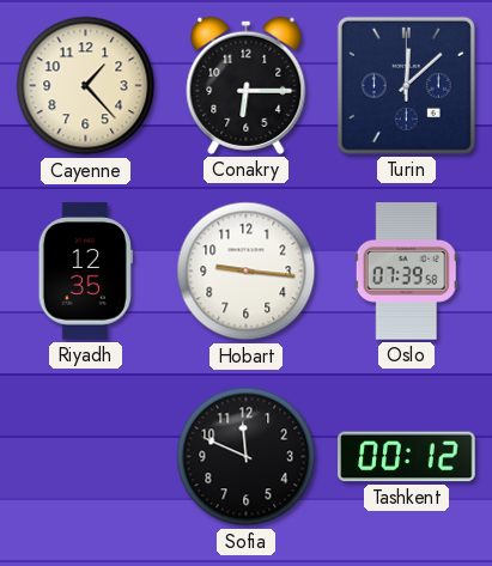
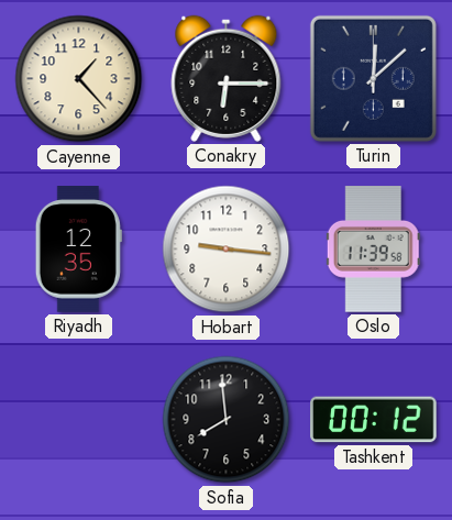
Oslo: 07:39 -> 11:39
Sofia: 11:49 -> 7:59
